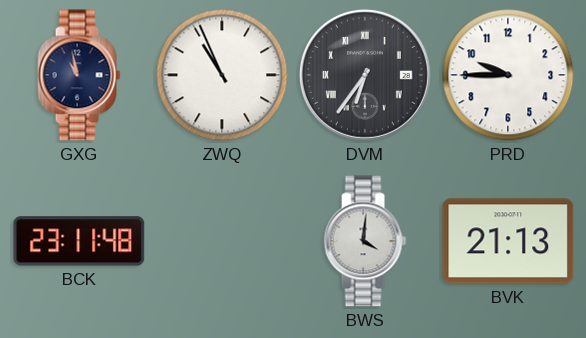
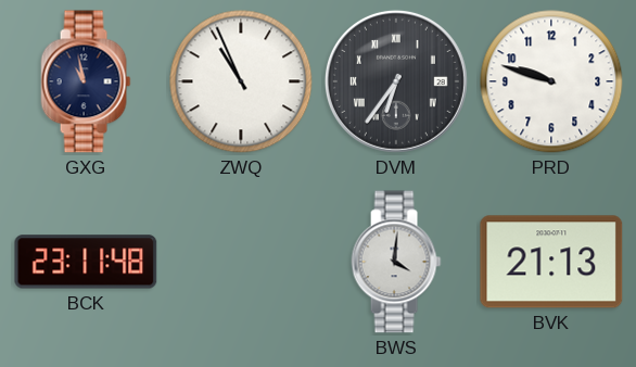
PRD: 9:45 -> 9:48
